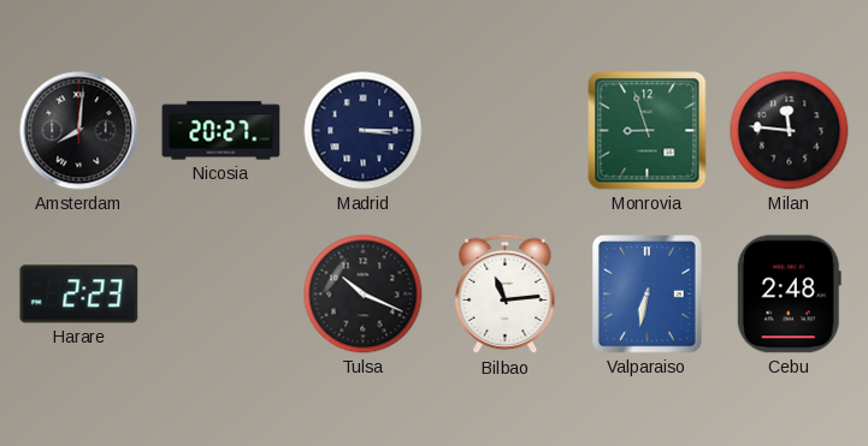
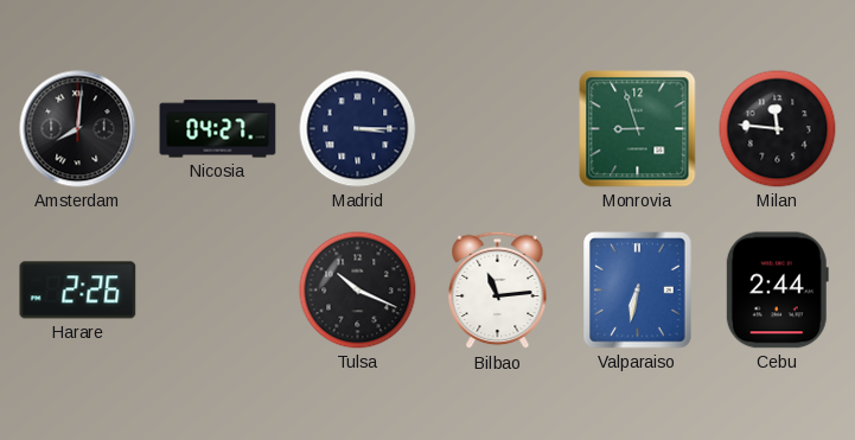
Nicosia: 20:27 -> 04:27
Harare: 2:23 -> 2:26
Cebu: 2:48 -> 2:44
